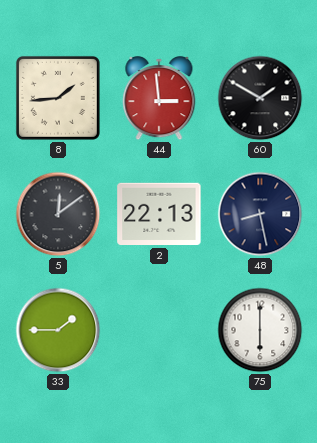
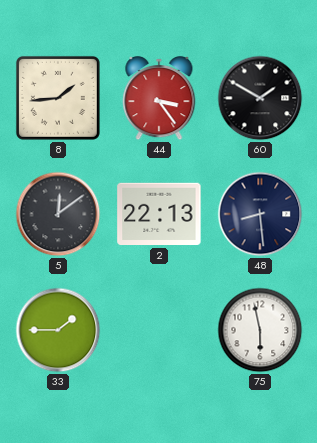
44: 2:59 -> 3:24
48: 8:28 -> 8:29
75: 6:00 -> 5:58
